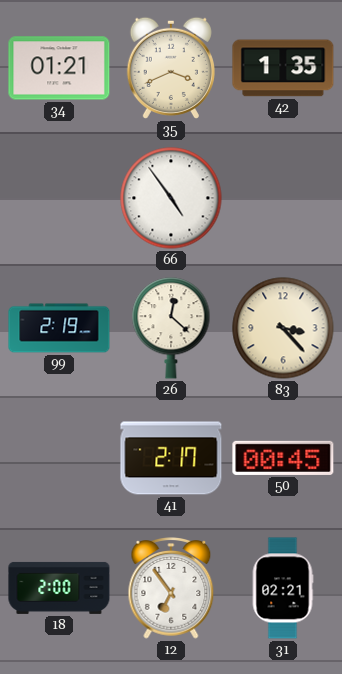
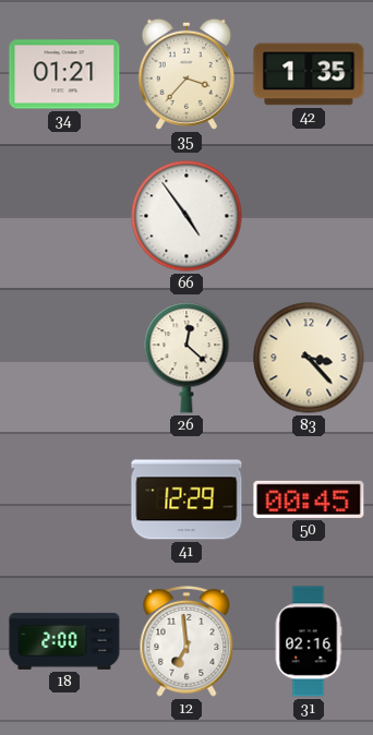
35: 3:41 -> 3:37
99: 2:19 -> none
41: 2:17 -> 12:29
12: 6:54 -> 6:59
31: 02:21 -> 02:16
